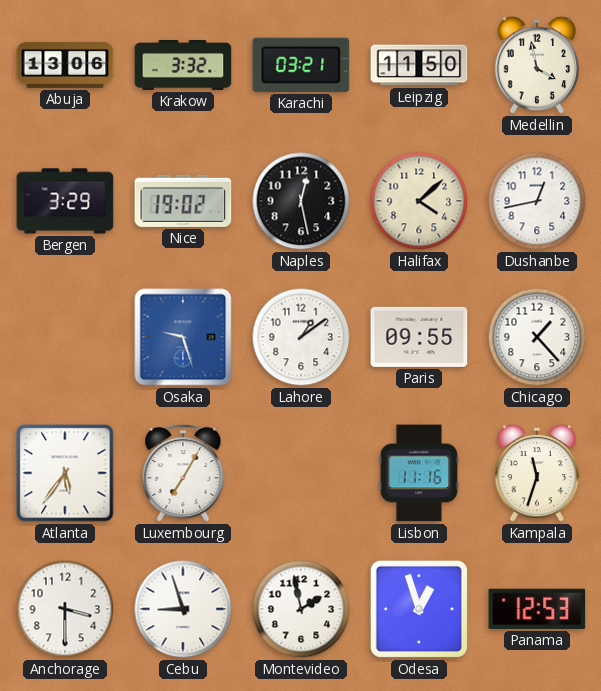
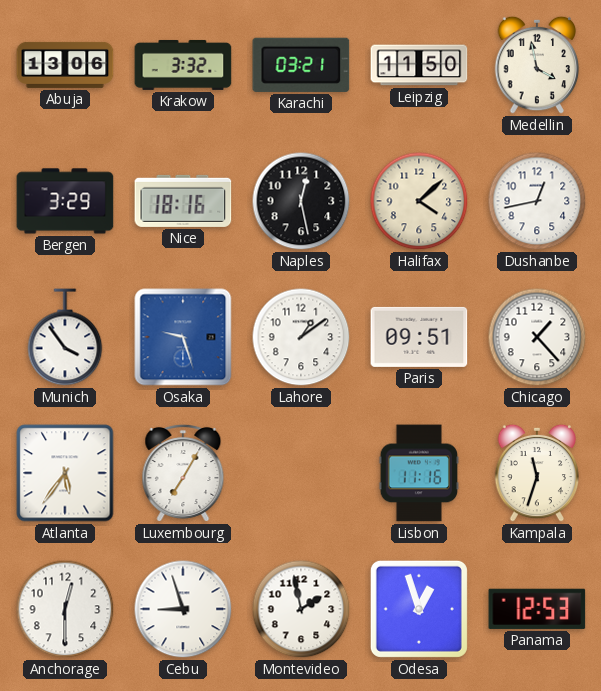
Nice: 19:02 -> 18:16
Munich: none -> 3:54
Paris: 09:55 -> 09:51
Anchorage: 3:30 -> 12:30
